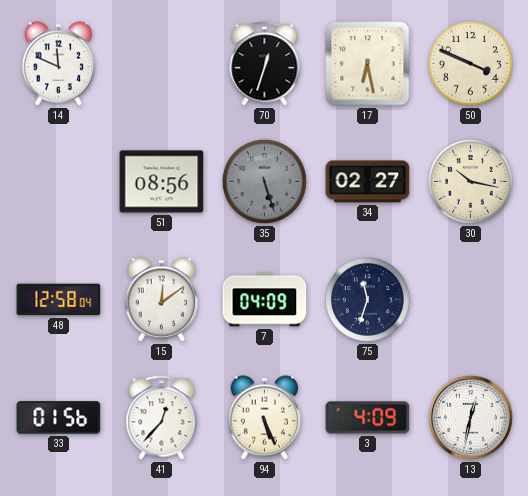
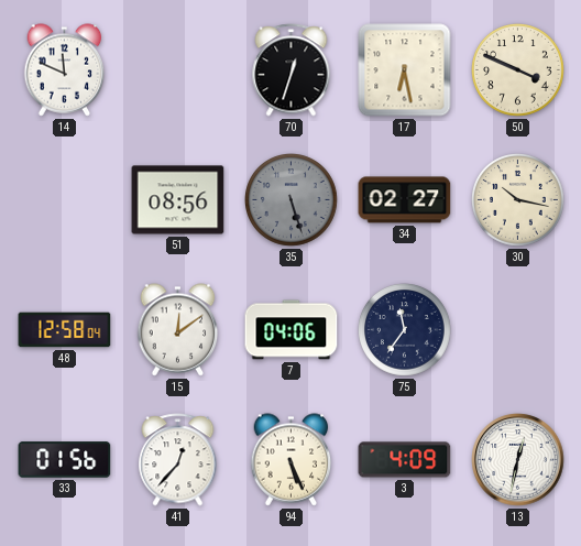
7: 04:09 -> 04:06
75: 11:33 -> 11:36
